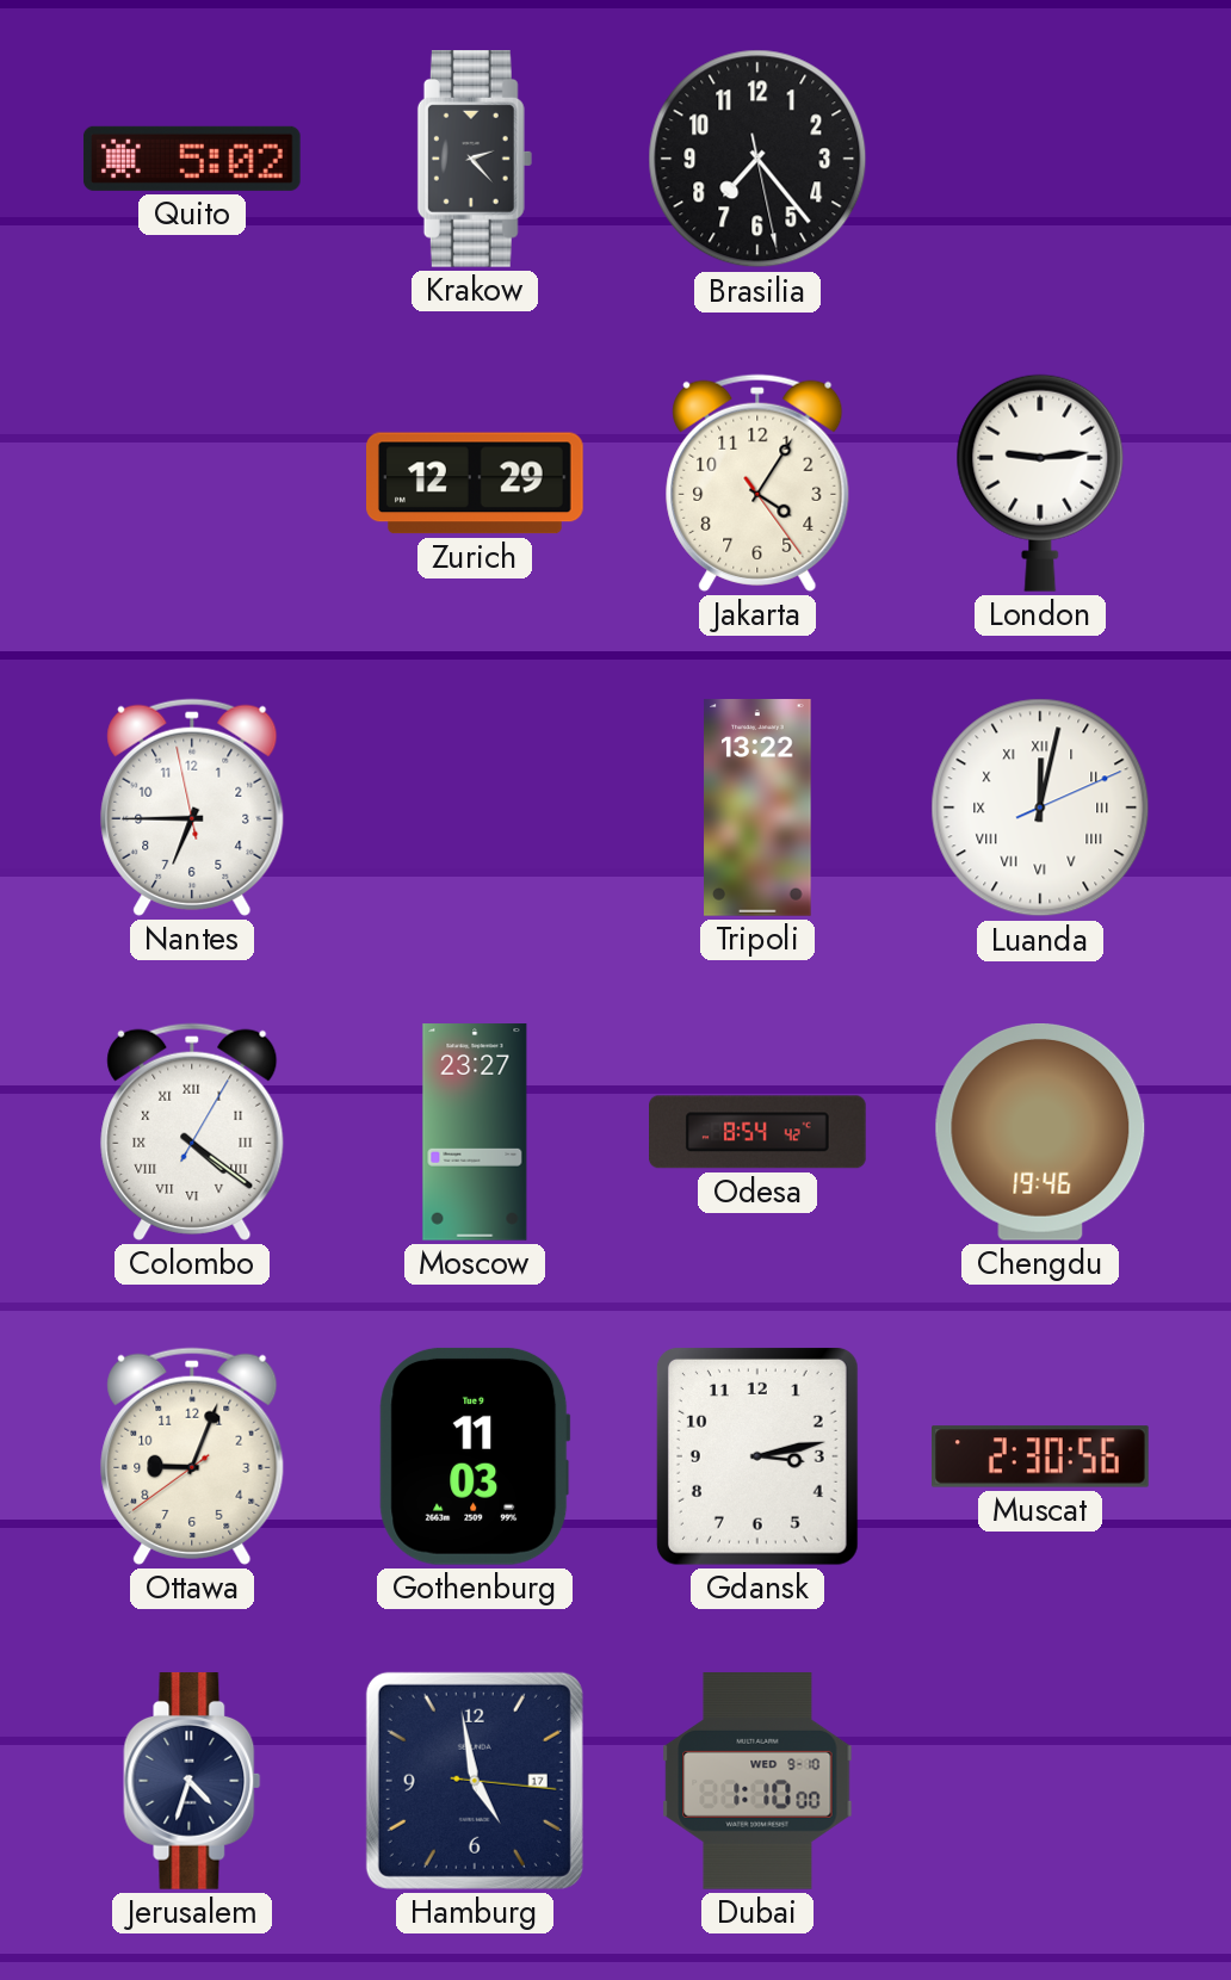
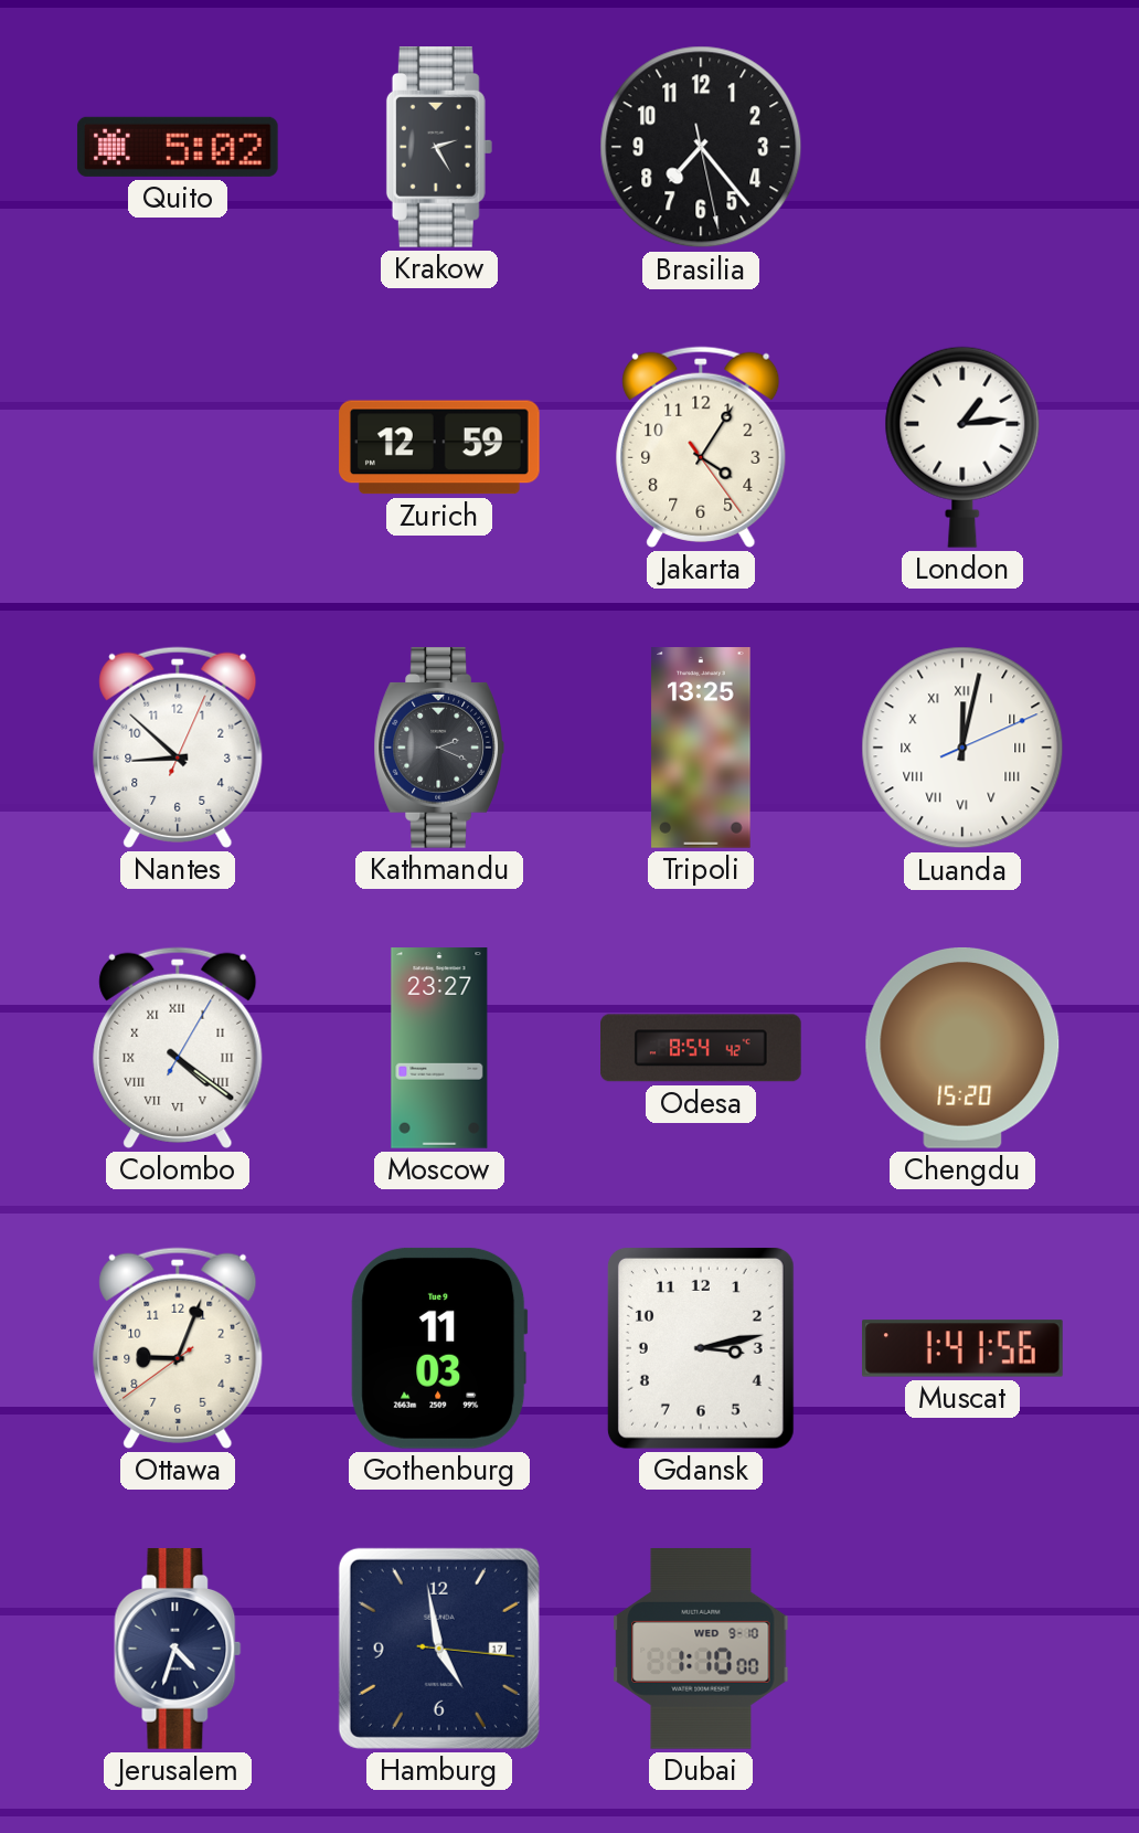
Krakow: 2:23 -> 2:25
Zurich: 12:29 -> 12:59
London: 9:14 -> 1:14
Nantes: 6:44 -> 8:52
Kathmandu: none -> 2:19
Tripoli: 13:22 -> 13:25
Chengdu: 19:46 -> 15:20
Muscat: 2:30 -> 1:41
